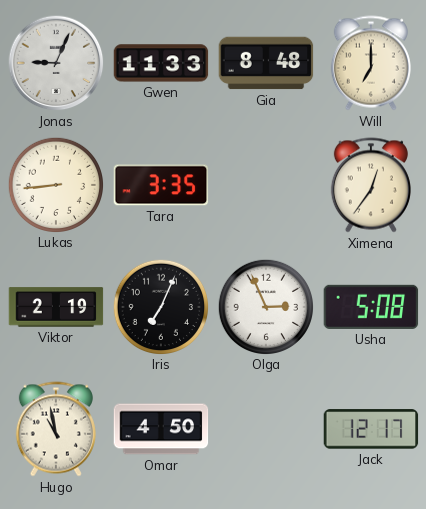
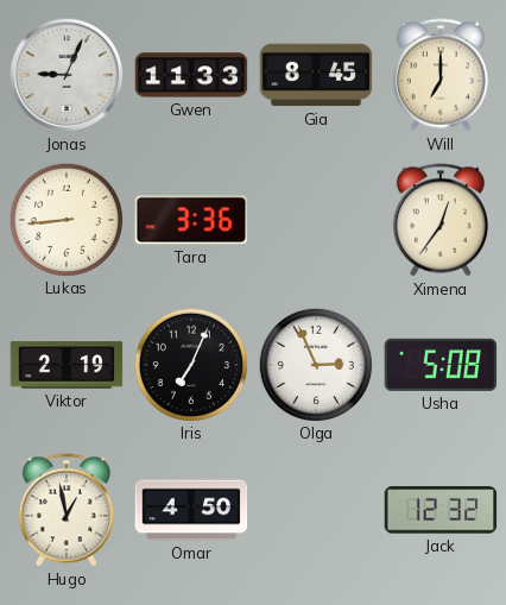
Gia: 8:48 -> 8:45
Tara: 3:35 -> 3:36
Hugo: 10:58 -> 12:58
Jack: 12:17 -> 12:32
